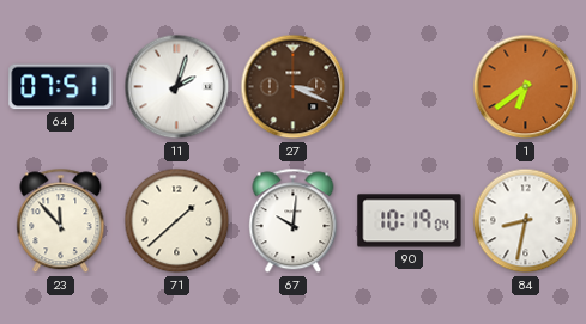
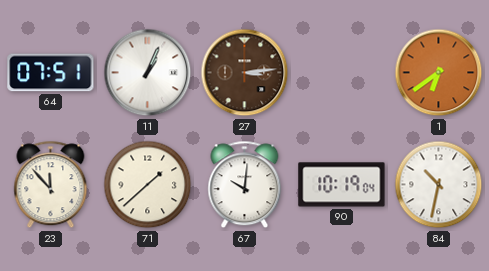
11: 2:03 -> 1:04
27: 3:19 -> 3:14
84: 8:32 -> 10:32
